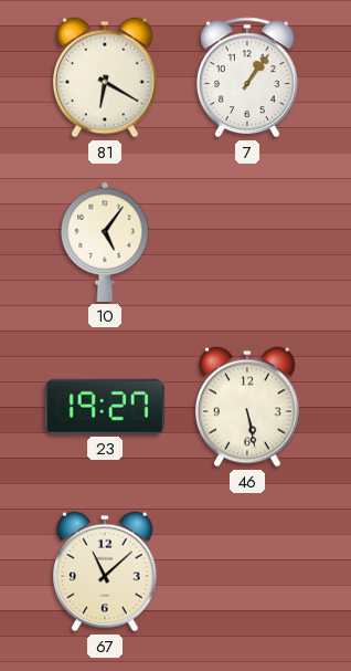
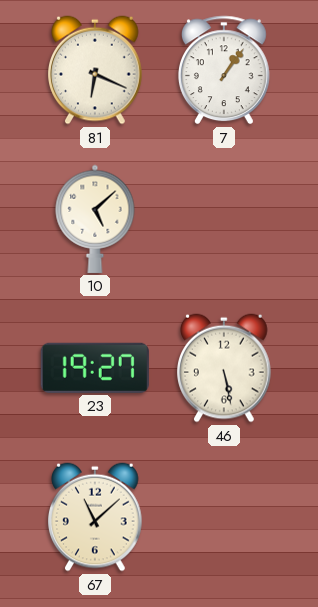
81: 6:20 -> 6:19
10: 5:06 -> 5:08
